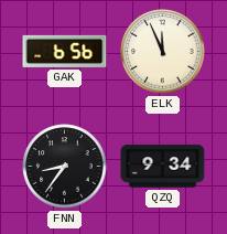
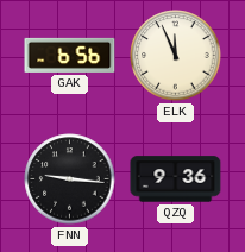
FNN: 8:36 -> 9:16
QZQ: 9:34 -> 9:36
